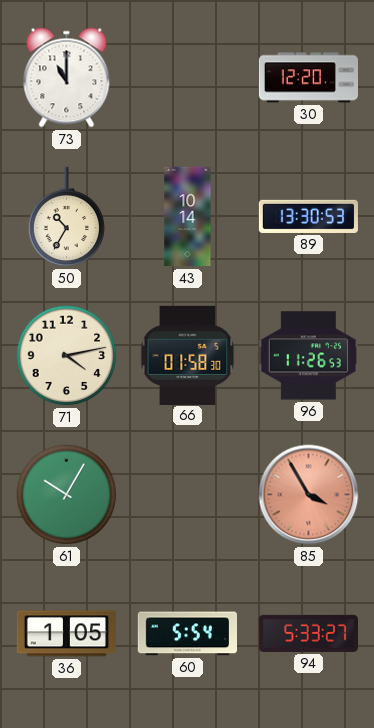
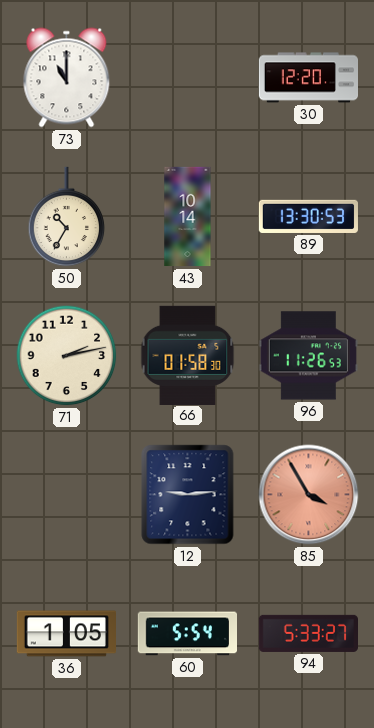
71: 4:13 -> 2:13
61: 10:05 -> none
12: none -> 9:14
